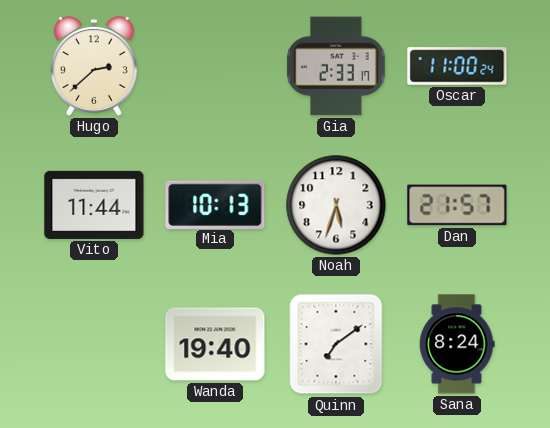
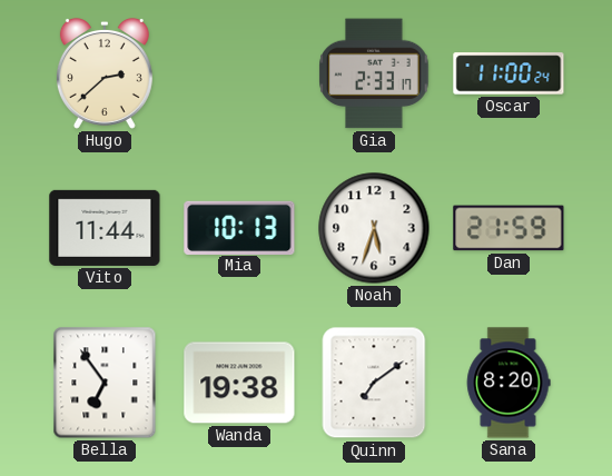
Dan: 21:57 -> 21:59
Bella: none -> 6:54
Wanda: 19:40 -> 19:38
Sana: 8:24 -> 8:20
